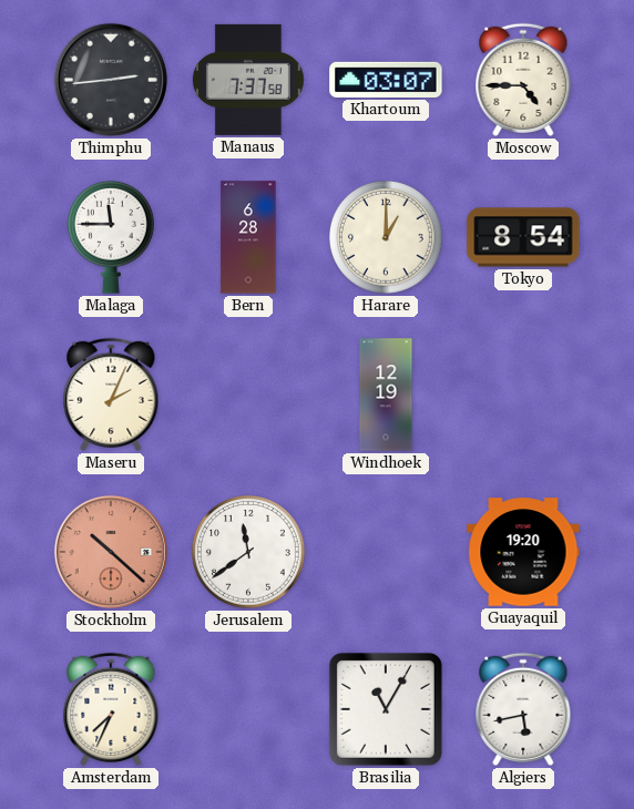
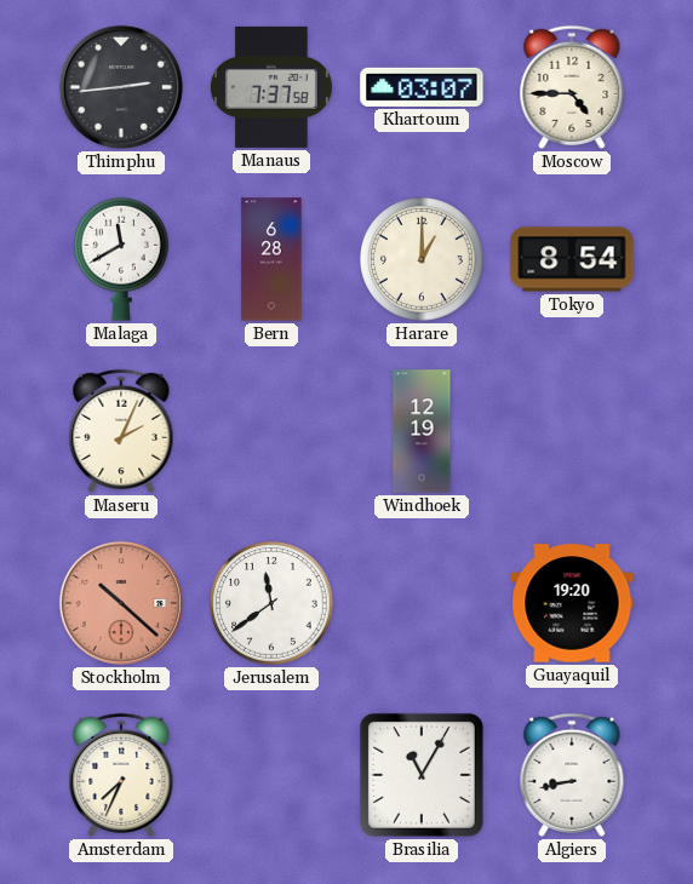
Malaga: 11:45 -> 11:40
Algiers: 5:43 -> 8:43
